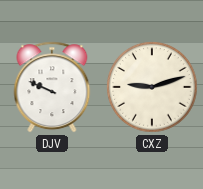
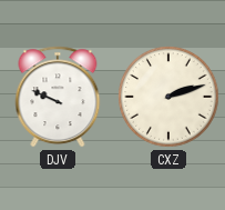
CXZ: 9:12 -> 2:12
